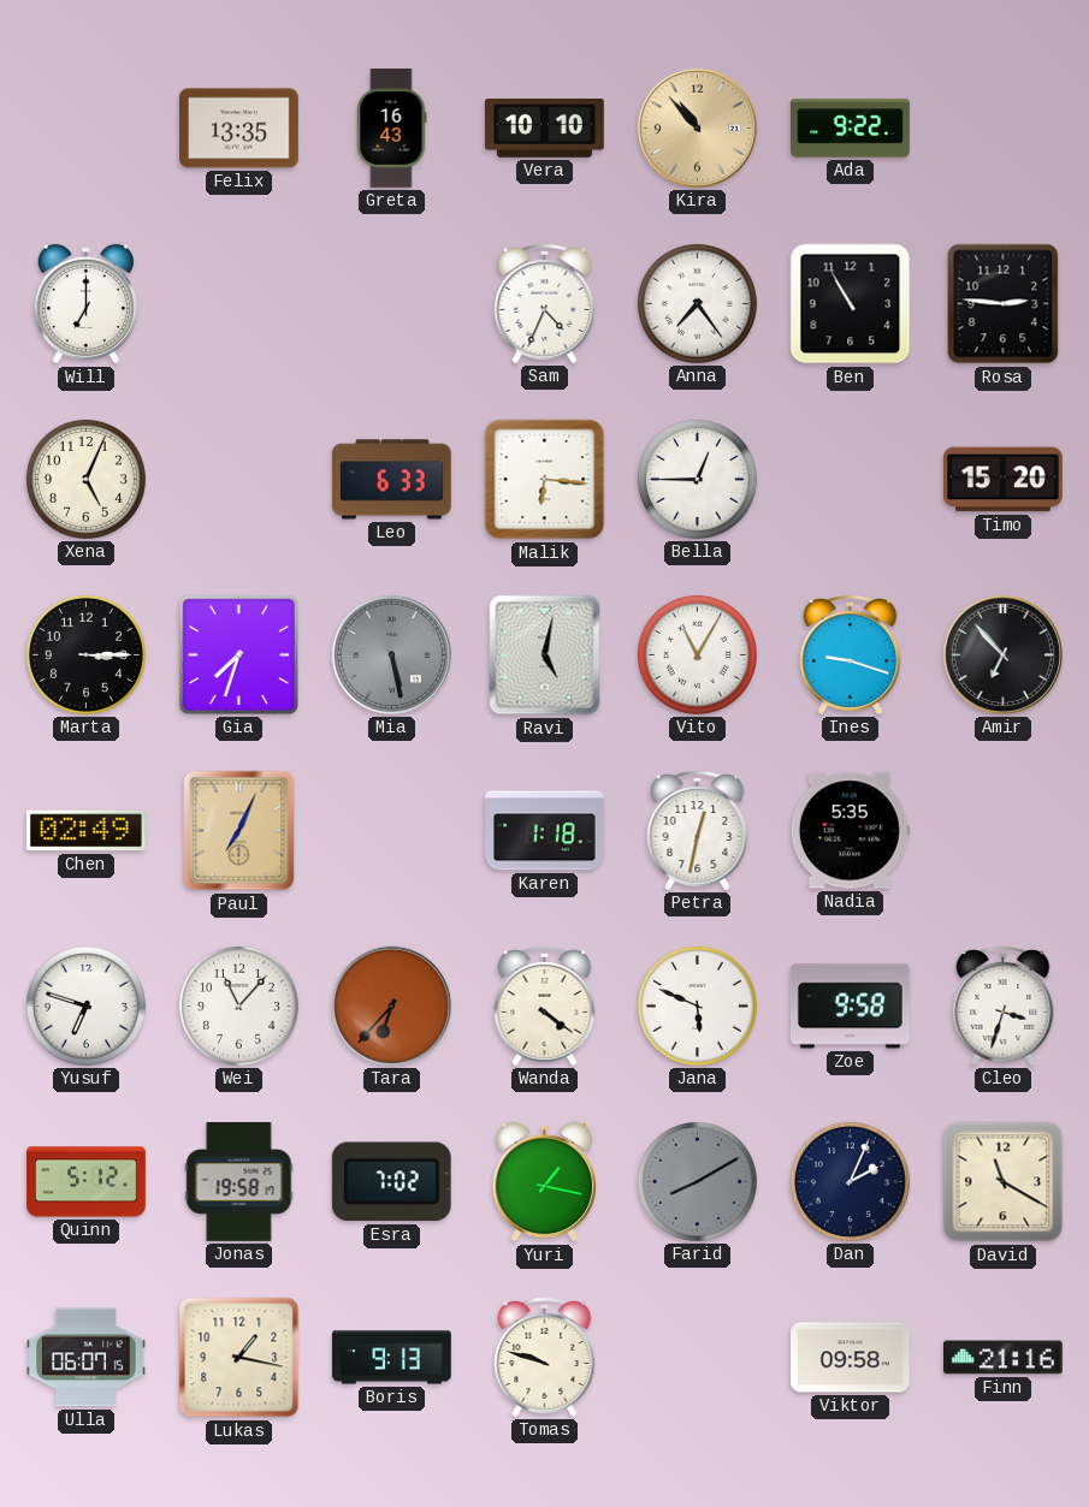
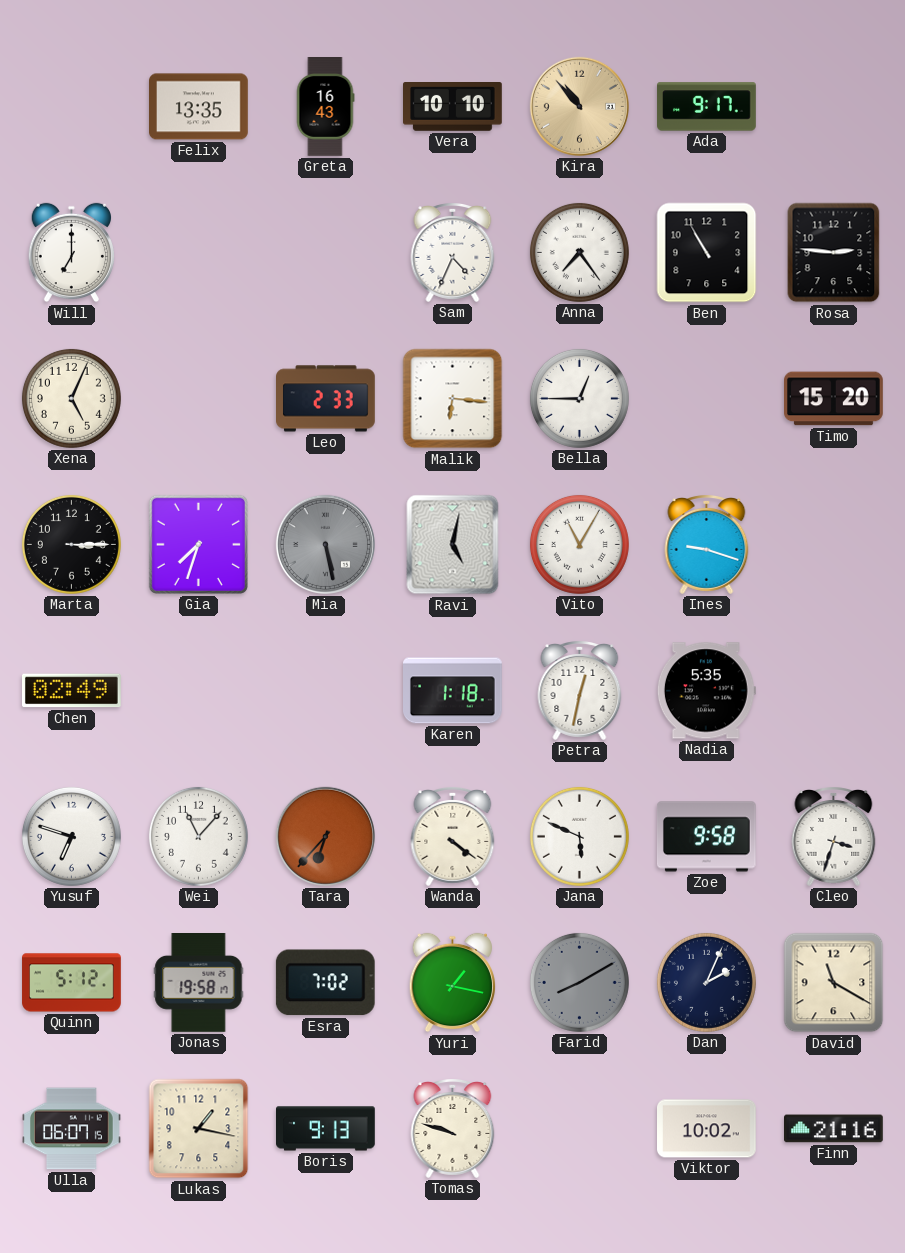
Ada: 9:22 -> 9:17
Leo: 6:33 -> 2:33
Amir: 6:53 -> none
Paul: 7:04 -> none
Viktor: 09:58 -> 10:02
